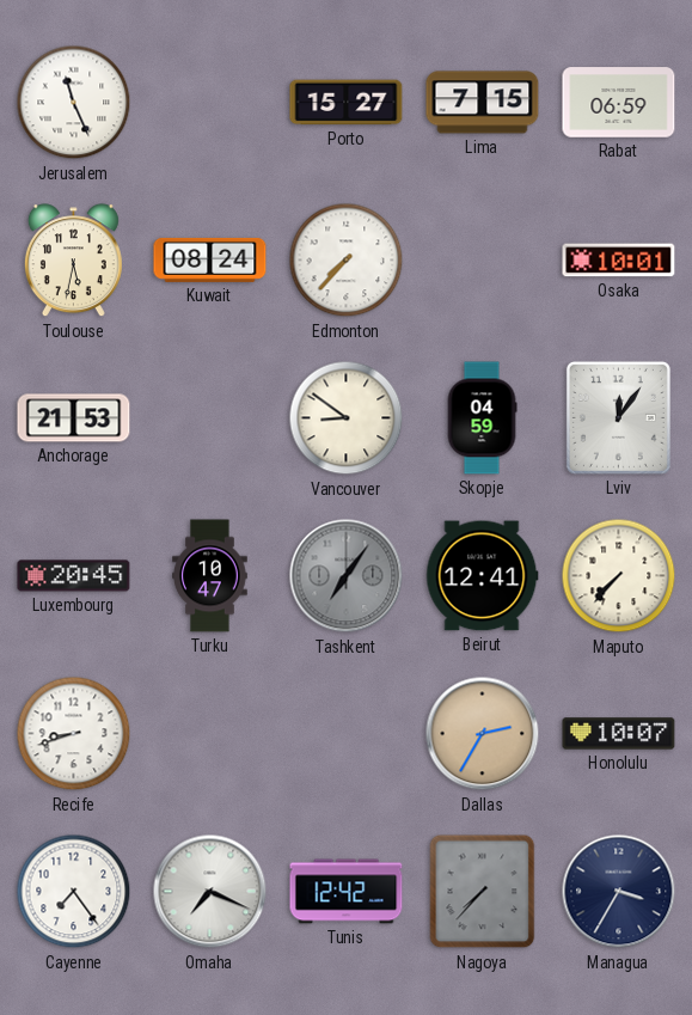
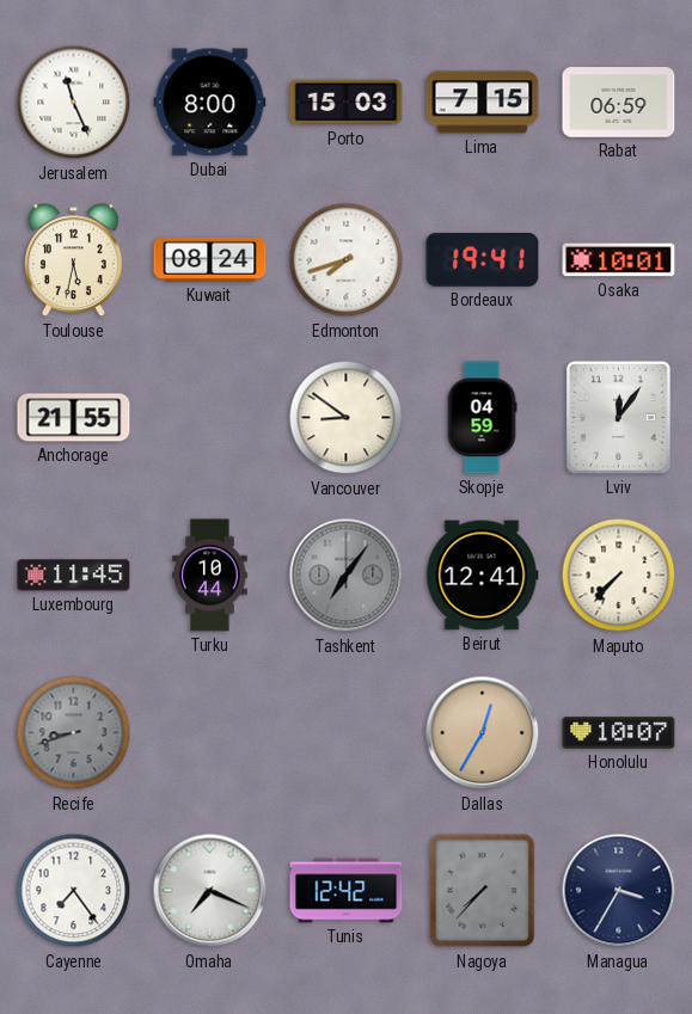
Dubai: none -> 8:00
Porto: 15:27 -> 15:03
Edmonton: 7:37 -> 7:42
Bordeaux: none -> 19:41
Anchorage: 21:53 -> 21:55
Luxembourg: 20:45 -> 11:45
Turku: 10:47 -> 10:44
Recife dial: white -> grey
Dallas: 2:35 -> 12:35
